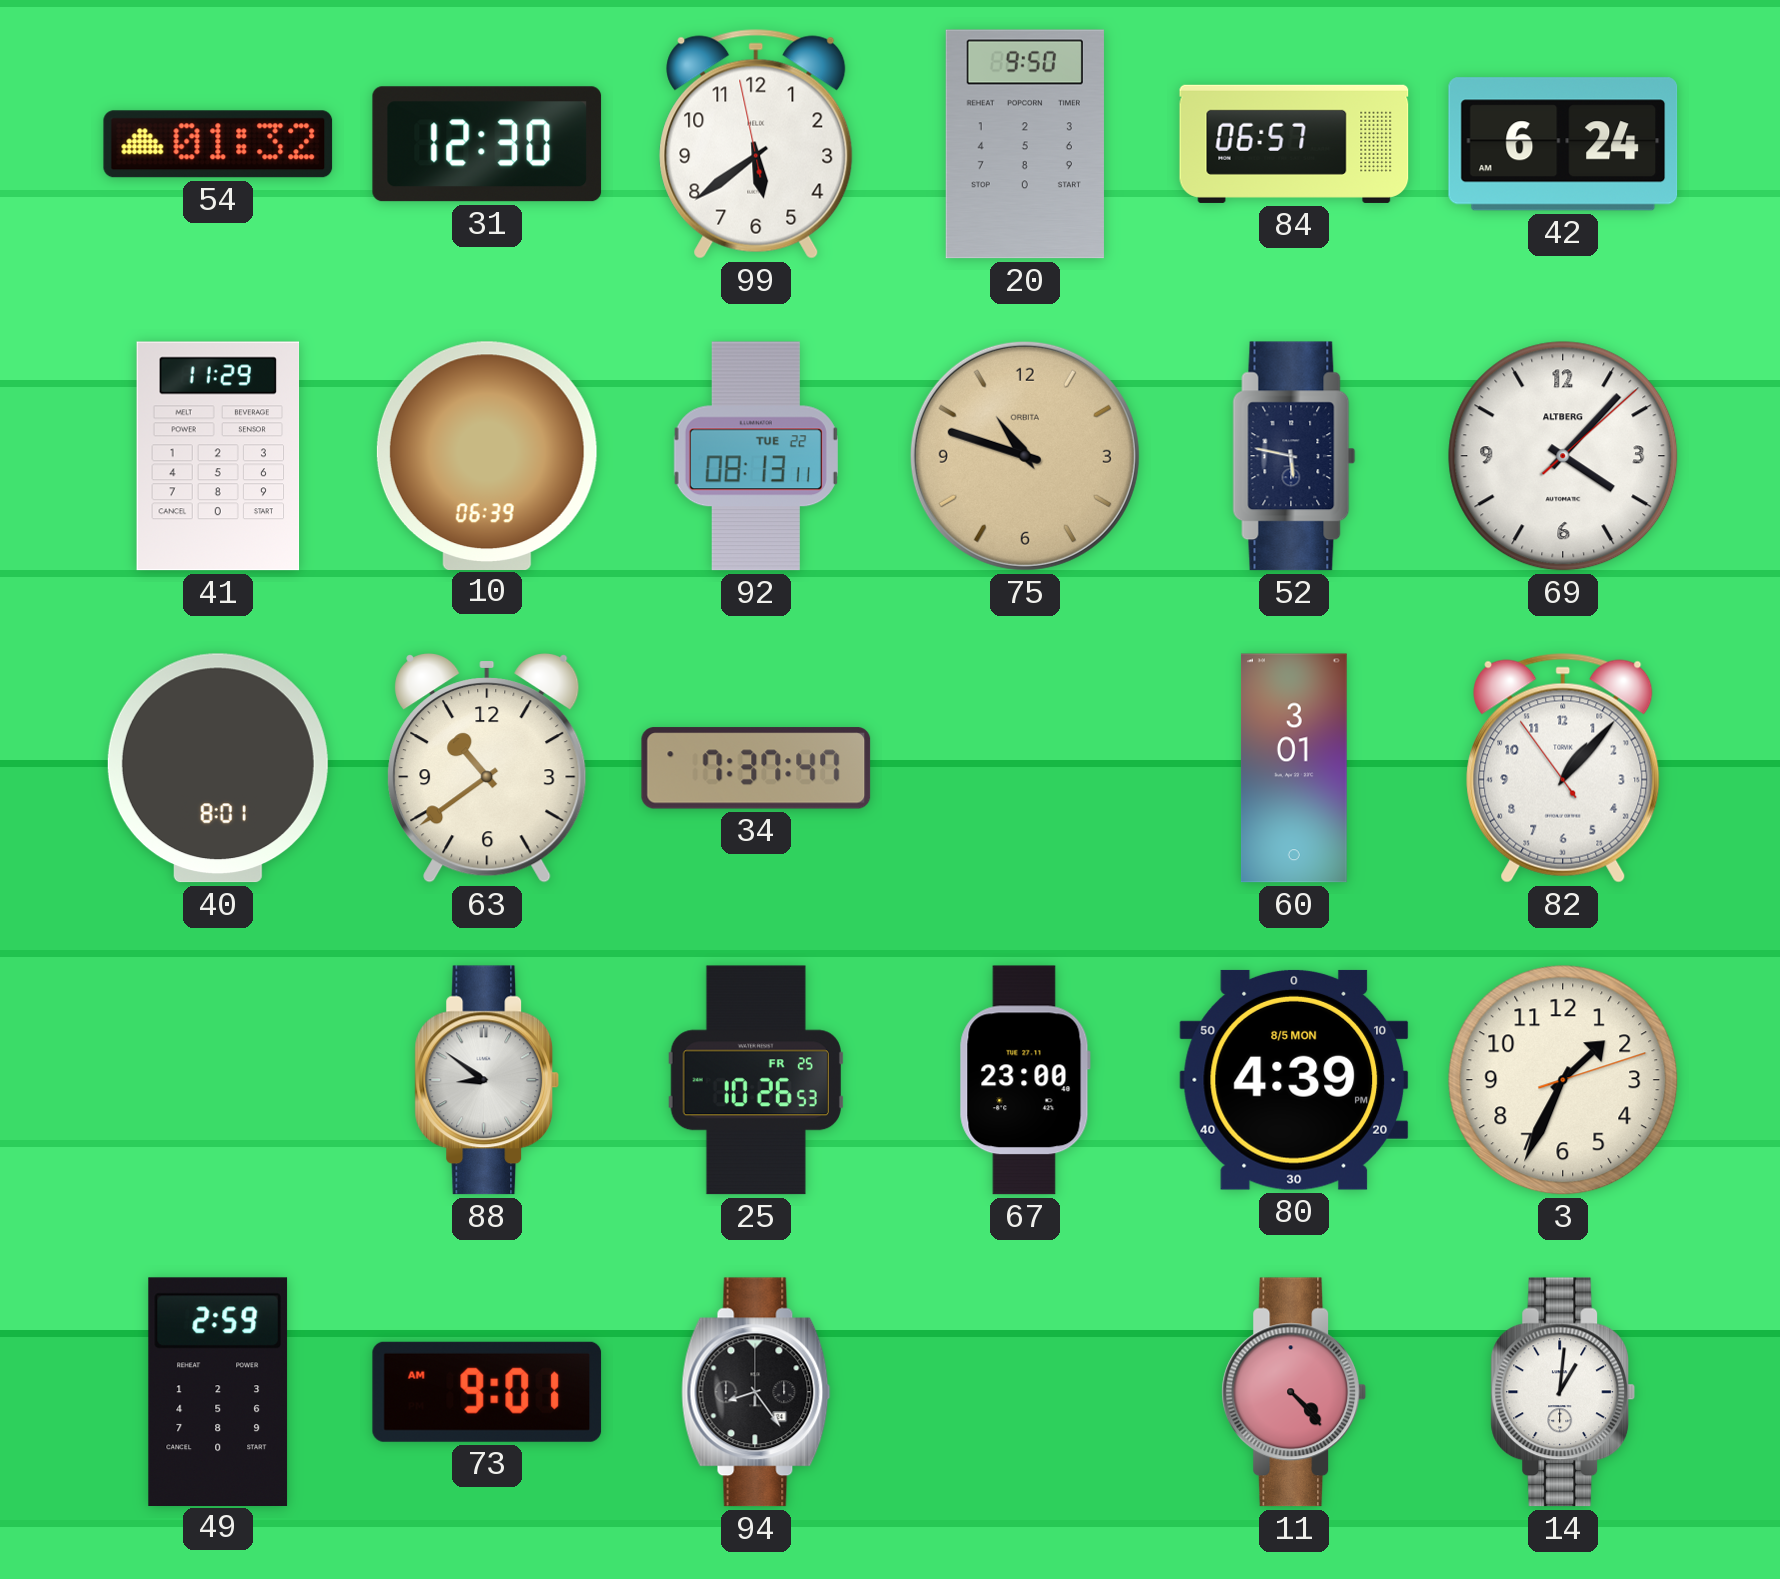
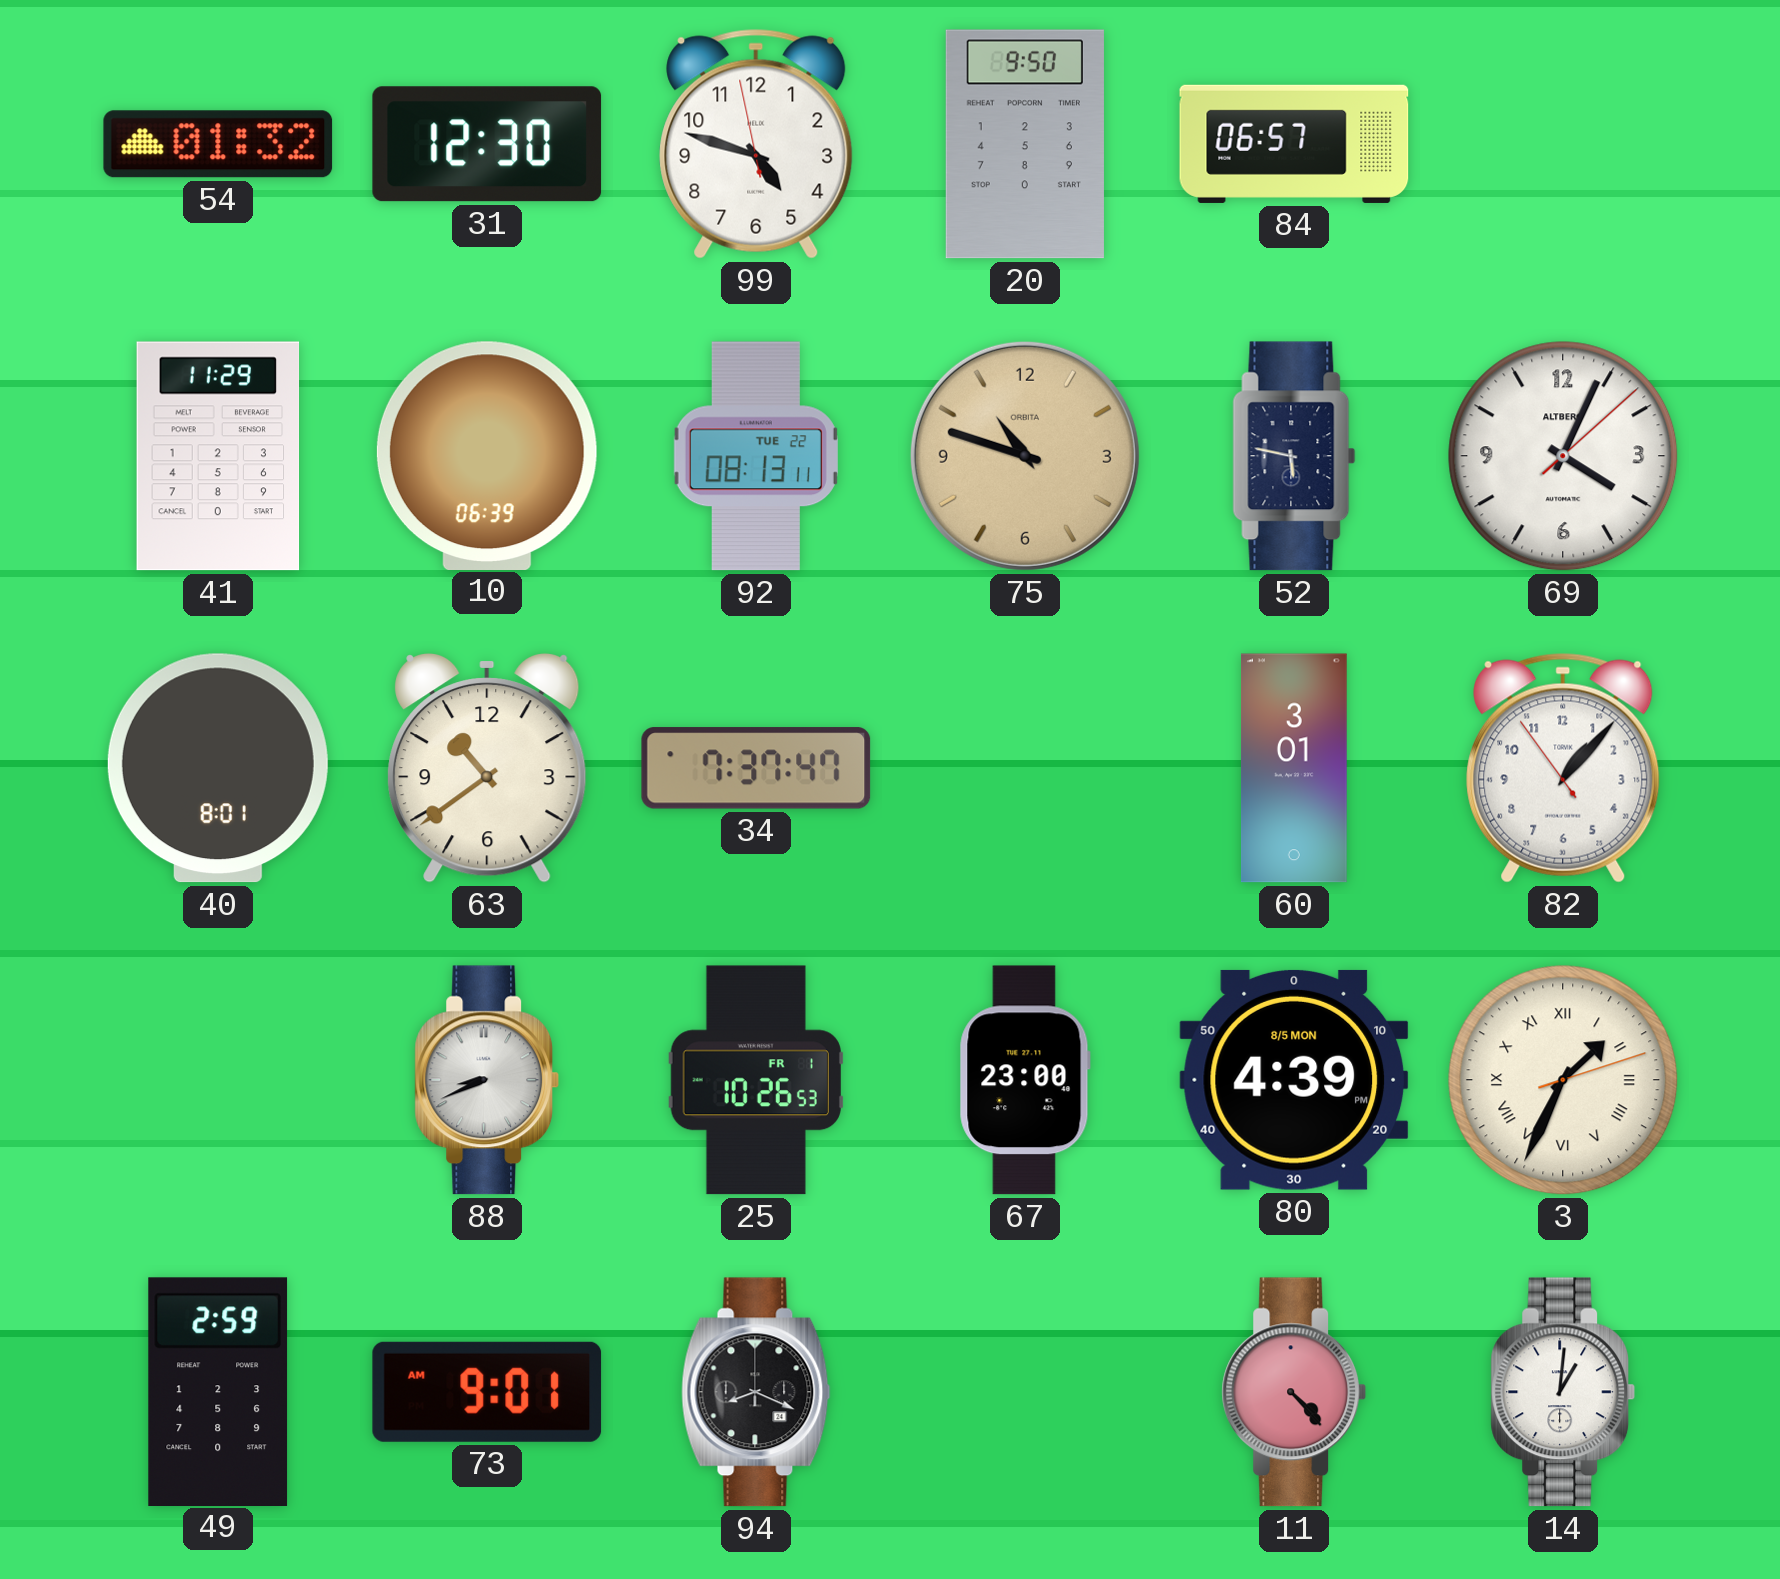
99: 5:38 -> 4:47
42: 6:24 -> none
69: 4:07 -> 4:04
88: 8:51 -> 8:41
25 date: FR 25 -> FR 1
3 numerals: Arabic -> Roman
94: 8:24 -> 8:19
